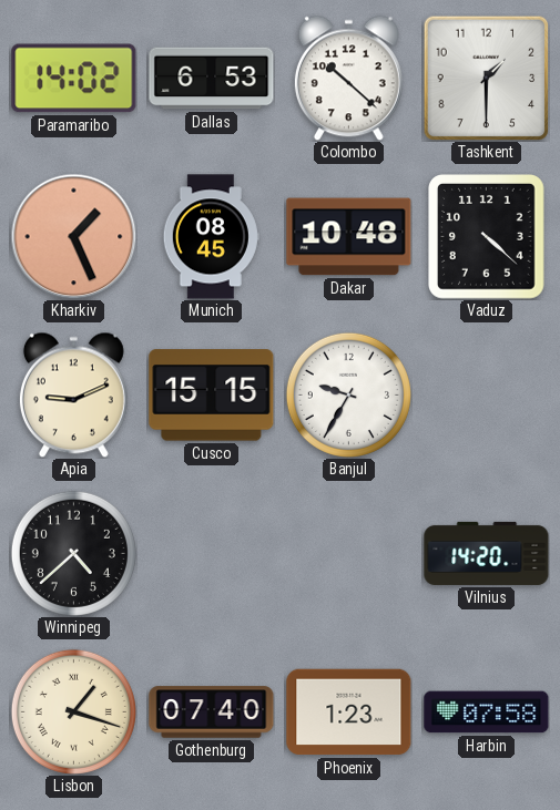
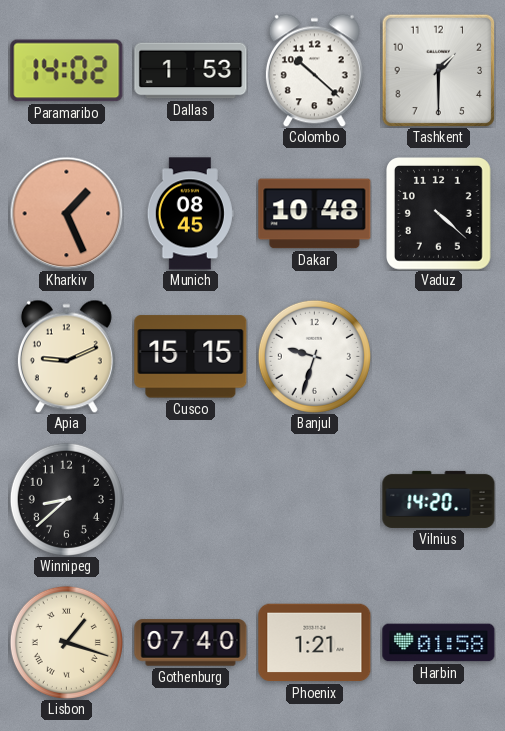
Dallas: 6:53 -> 1:53
Banjul: 9:35 -> 9:33
Winnipeg: 4:38 -> 8:38
Phoenix: 1:23 -> 1:21
Harbin: 07:58 -> 01:58
